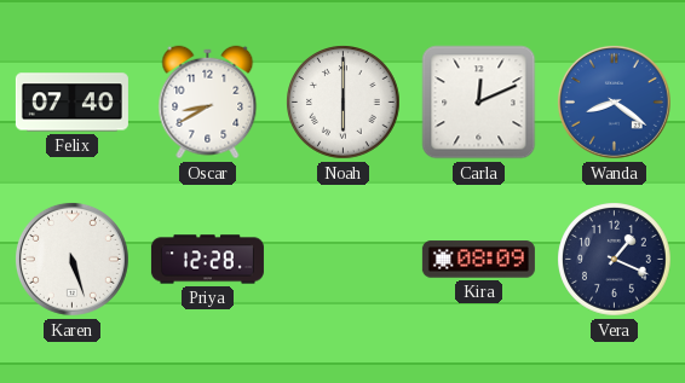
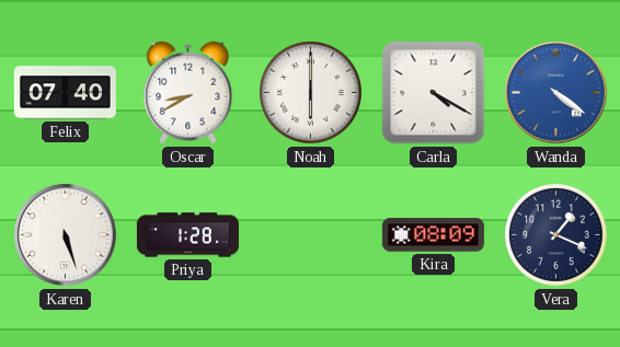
Carla: 12:11 -> 4:20
Wanda: 8:21 -> 4:21
Priya: 12:28 -> 1:28
